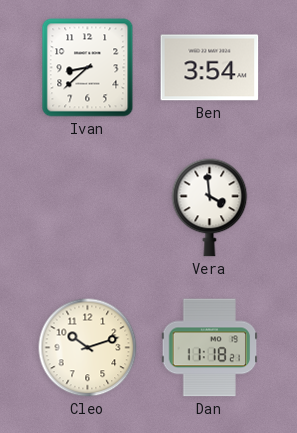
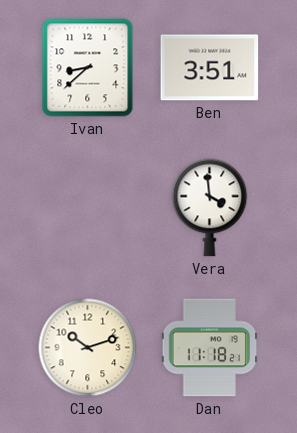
Ben: 3:54 -> 3:51
